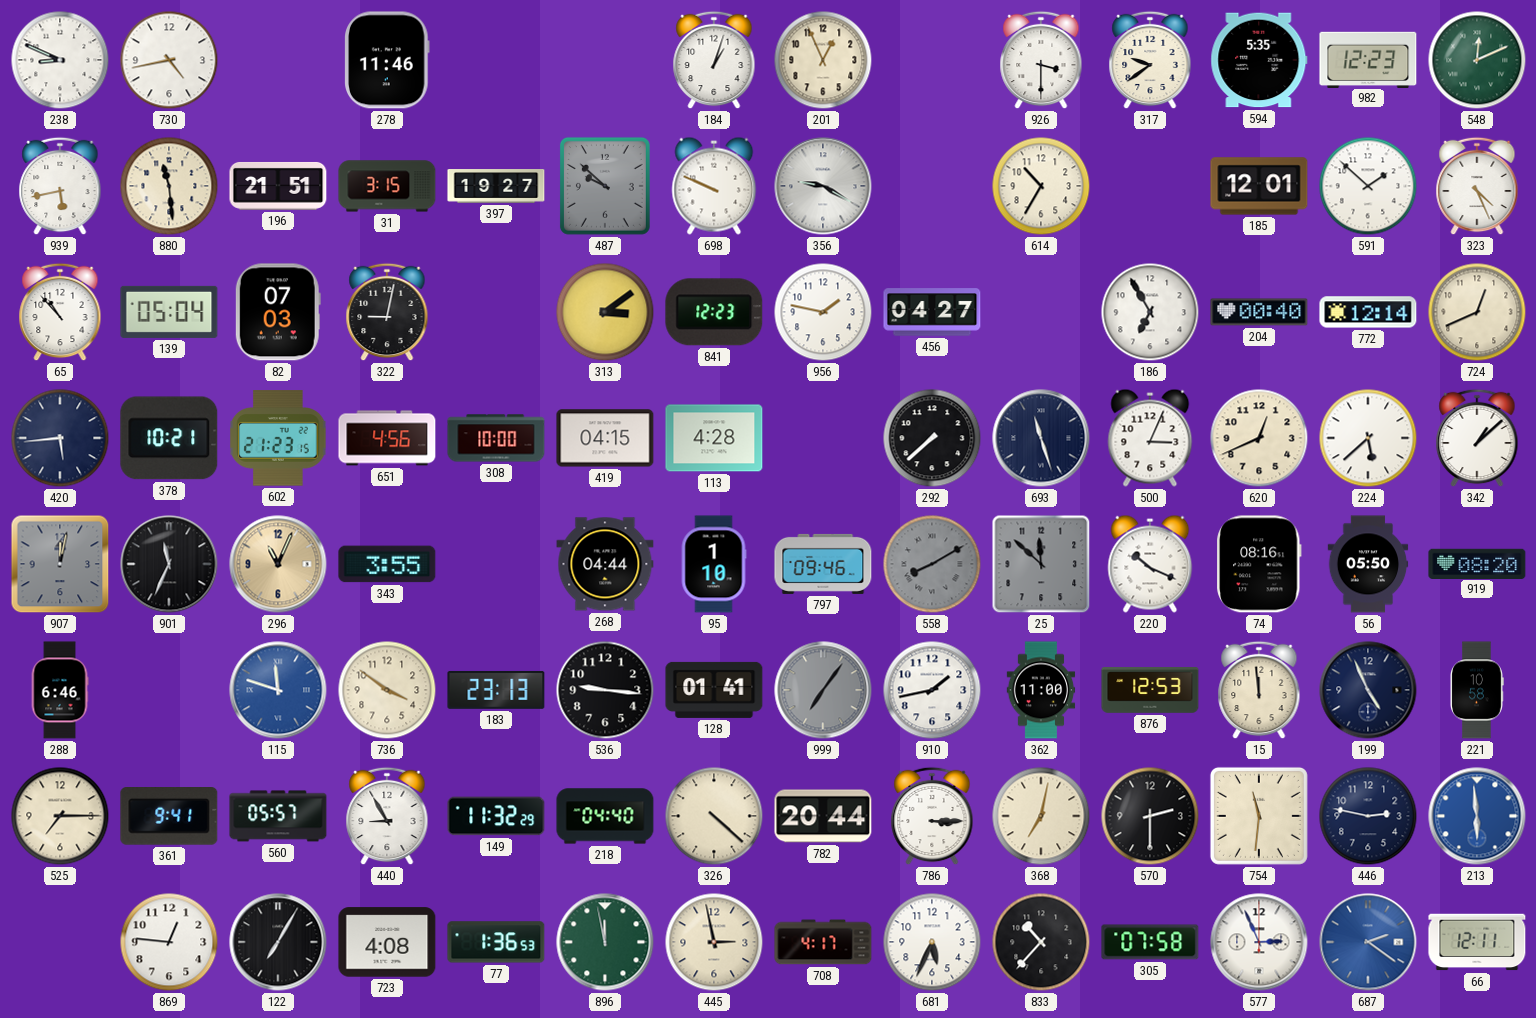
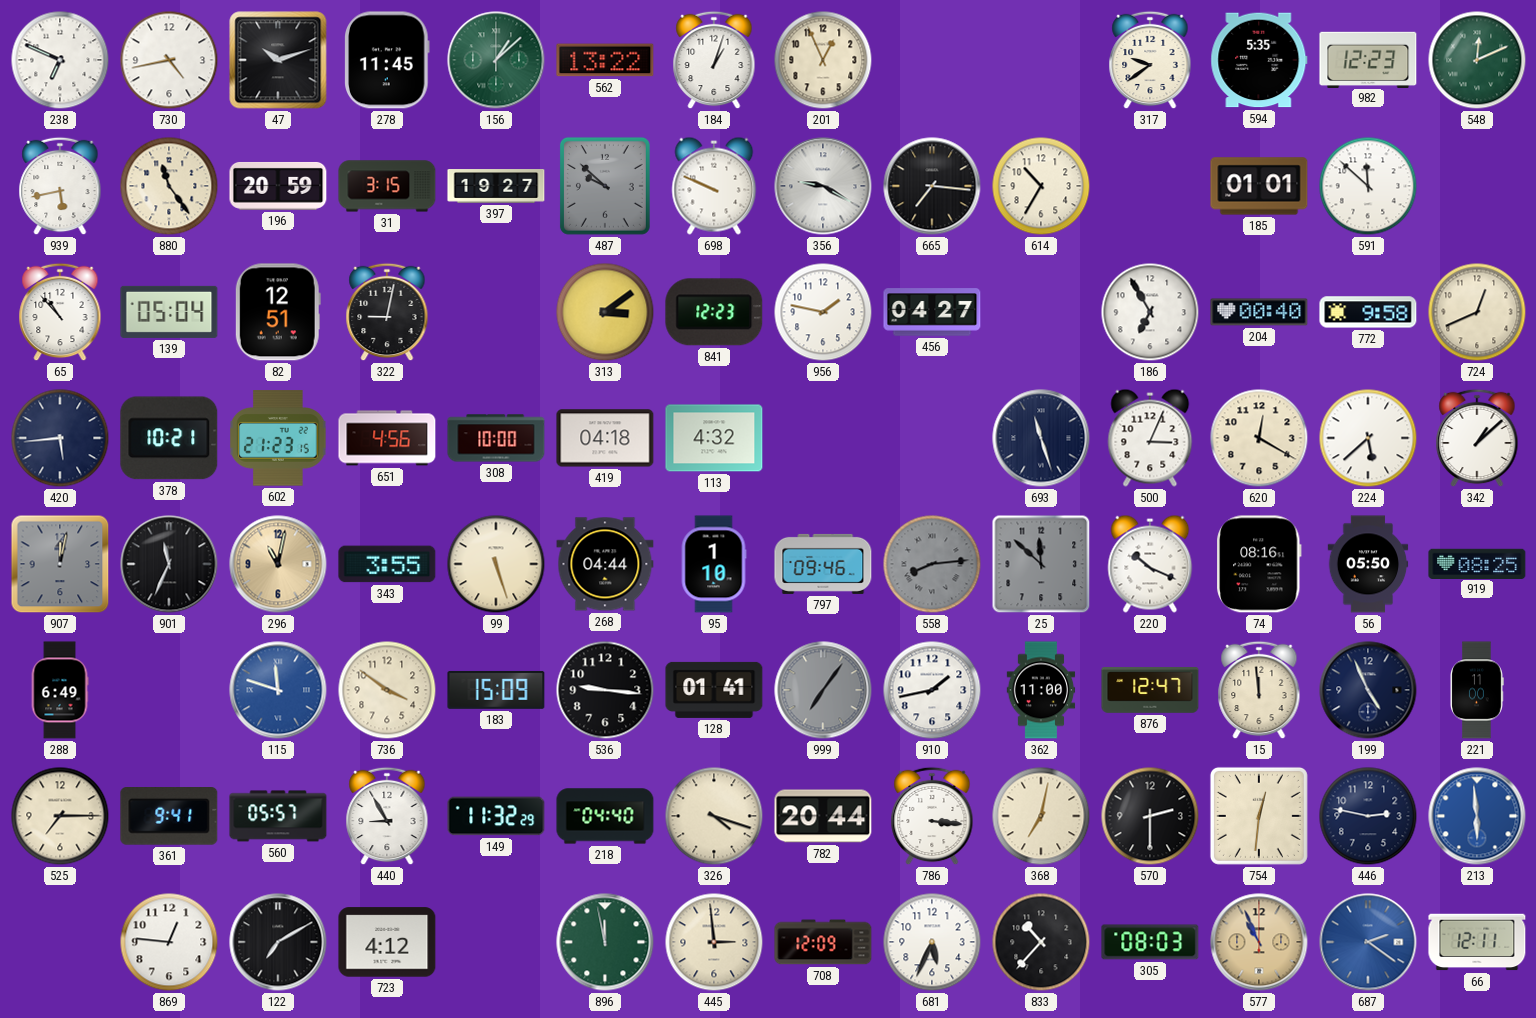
238: 8:49 -> 6:49
47: none -> 10:12
278: 11:46 -> 11:45
156: none -> 1:08
562: none -> 13:22
926: 3:30 -> none
880: 11:29 -> 11:24
196: 21:51 -> 20:59
665: none -> 7:16
185: 12:01 -> 01:01
591: 1:52 -> 11:52
323: 4:26 -> none
82: 07:03 -> 12:51
772: 12:14 -> 9:58
419: 04:15 -> 04:18
113: 4:28 -> 4:32
292: 7:38 -> none
620: 12:41 -> 12:20
296: 11:04 -> 11:02
99: none -> 5:27
558: 8:10 -> 8:14
919: 08:20 -> 08:25
288: 6:46 -> 6:49
183: 23:13 -> 15:09
876: 12:53 -> 12:47
221: 10:58 -> 11:00
326: 4:22 -> 4:18
786: 3:15 -> 3:16
754: 11:31 -> 12:31
122: 7:05 -> 7:10
723: 4:08 -> 4:12
77: 1:36 -> none
445: 2:58 -> 2:59
708: 4:17 -> 12:09
305: 07:58 -> 08:03
577: 2:56 -> 10:56
577 dial: white -> champagne
